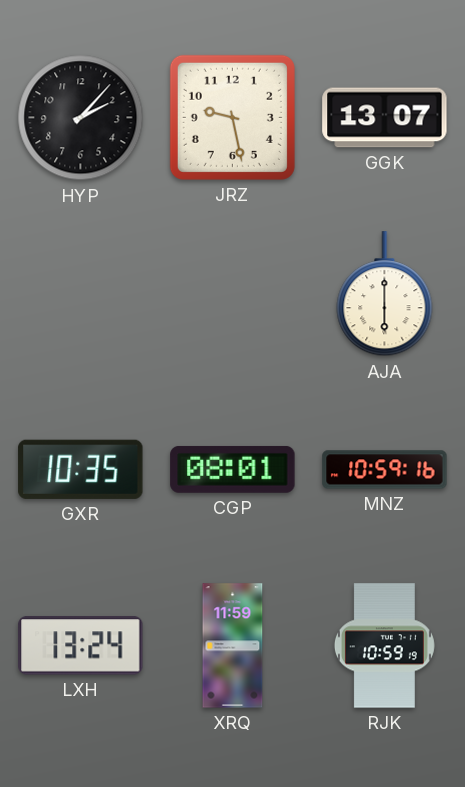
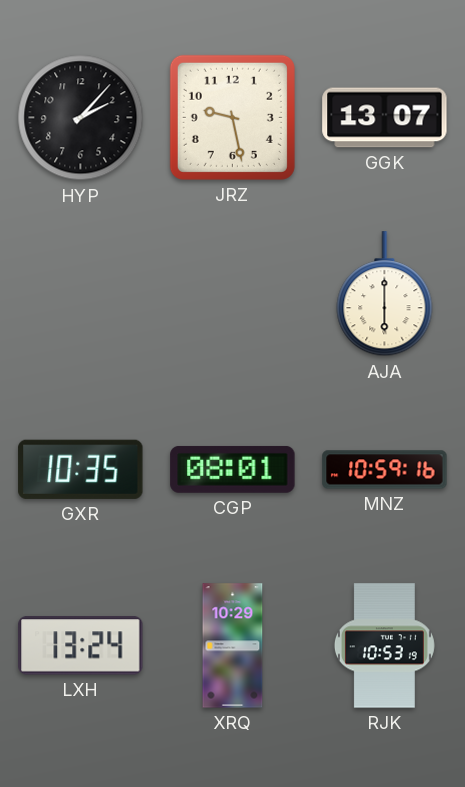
XRQ: 11:59 -> 10:29
RJK: 10:59 -> 10:53
